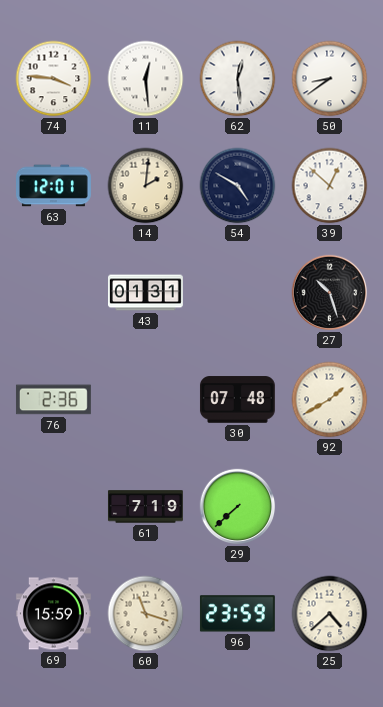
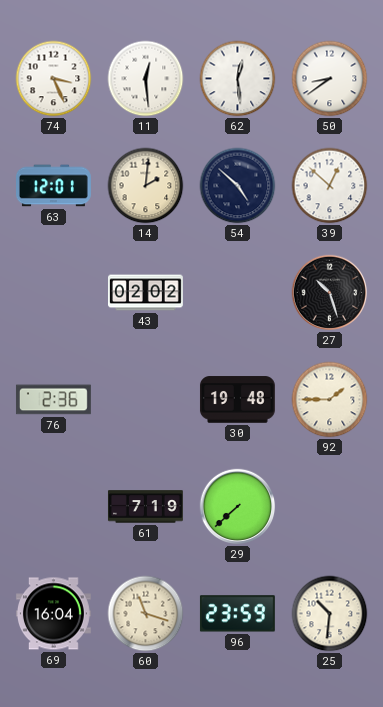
74: 3:46 -> 3:26
54: 4:50 -> 4:52
43: 01:31 -> 02:02
30: 07:48 -> 19:48
92: 1:40 -> 1:45
69: 15:59 -> 16:04
25: 4:38 -> 10:31
